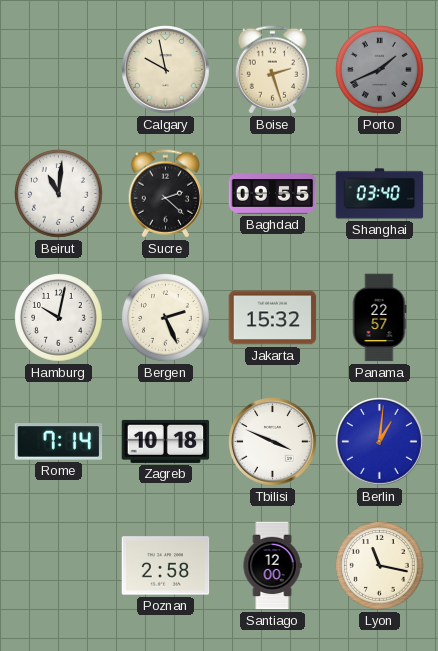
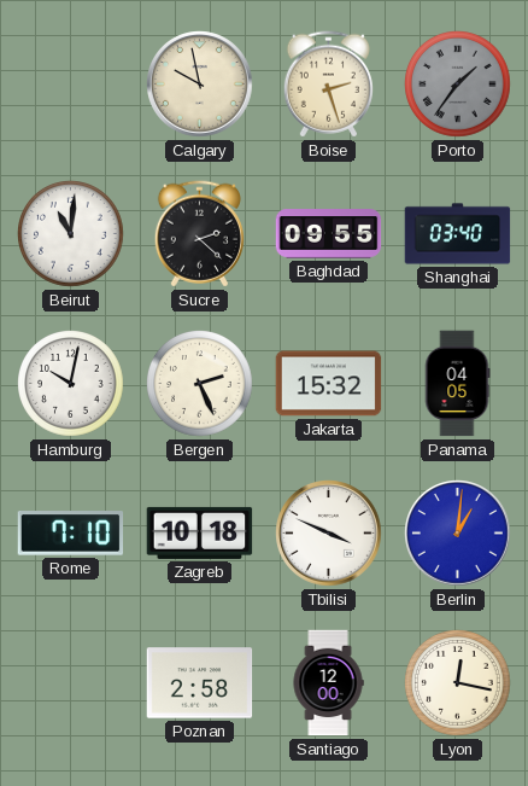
Porto: 1:41 -> 1:36
Panama: 22:57 -> 04:05
Rome: 7:14 -> 7:10
Lyon: 11:17 -> 12:17
